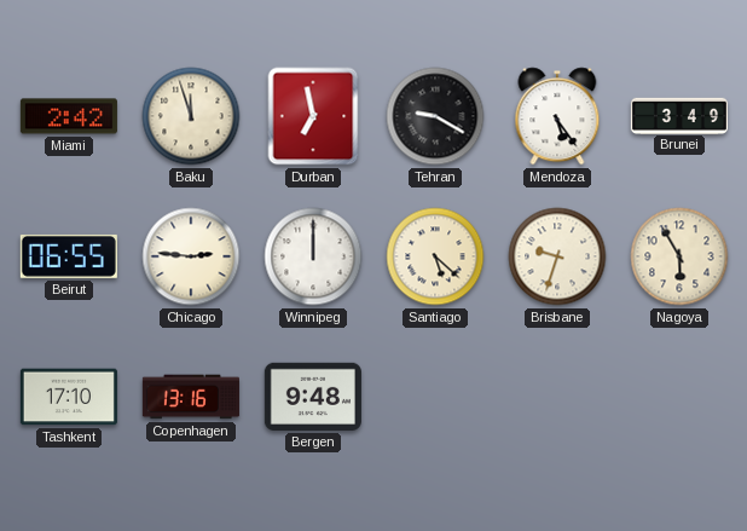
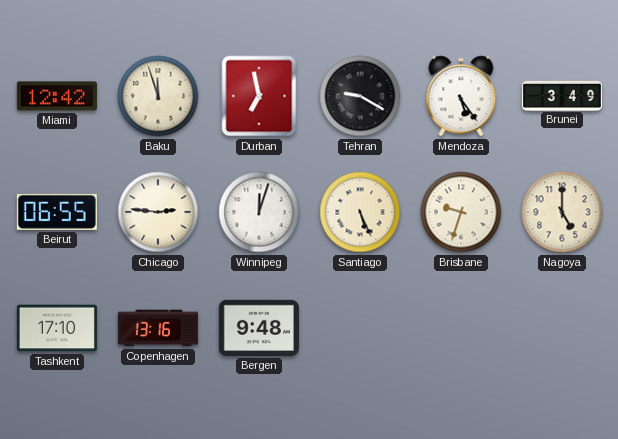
Miami: 2:42 -> 12:42
Winnipeg: 12:00 -> 12:03
Santiago: 5:22 -> 5:26
Nagoya: 5:55 -> 5:00
